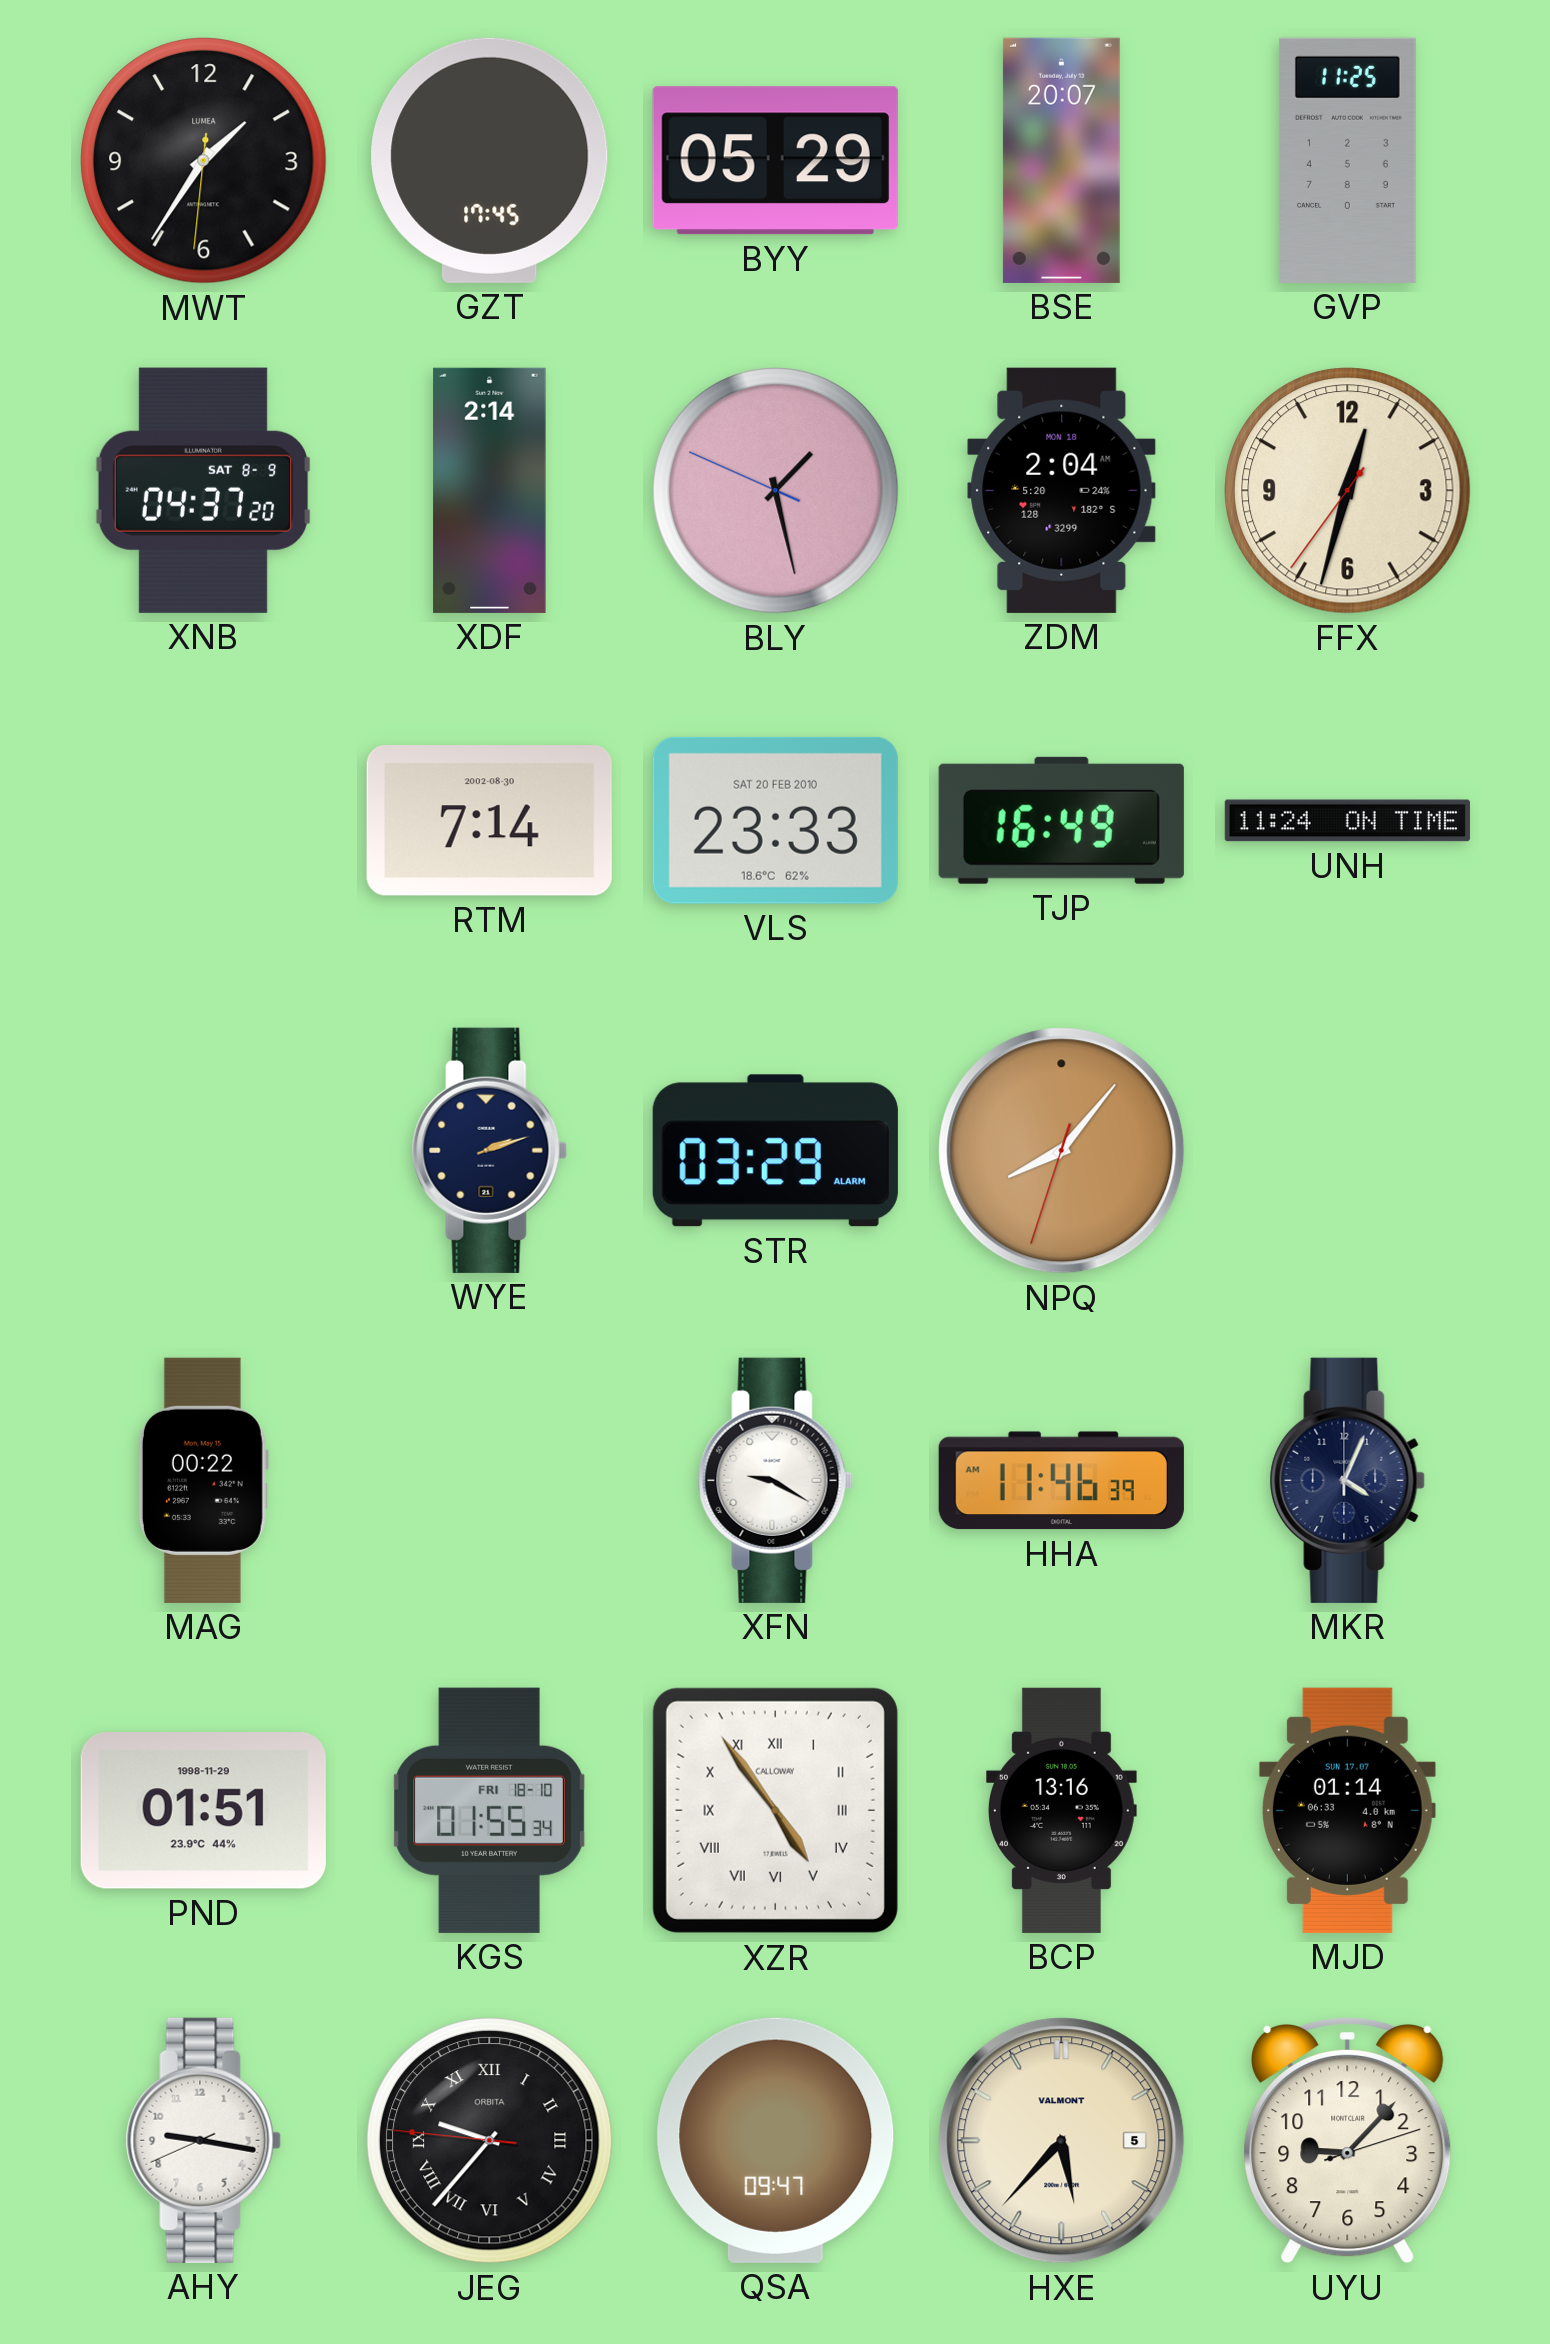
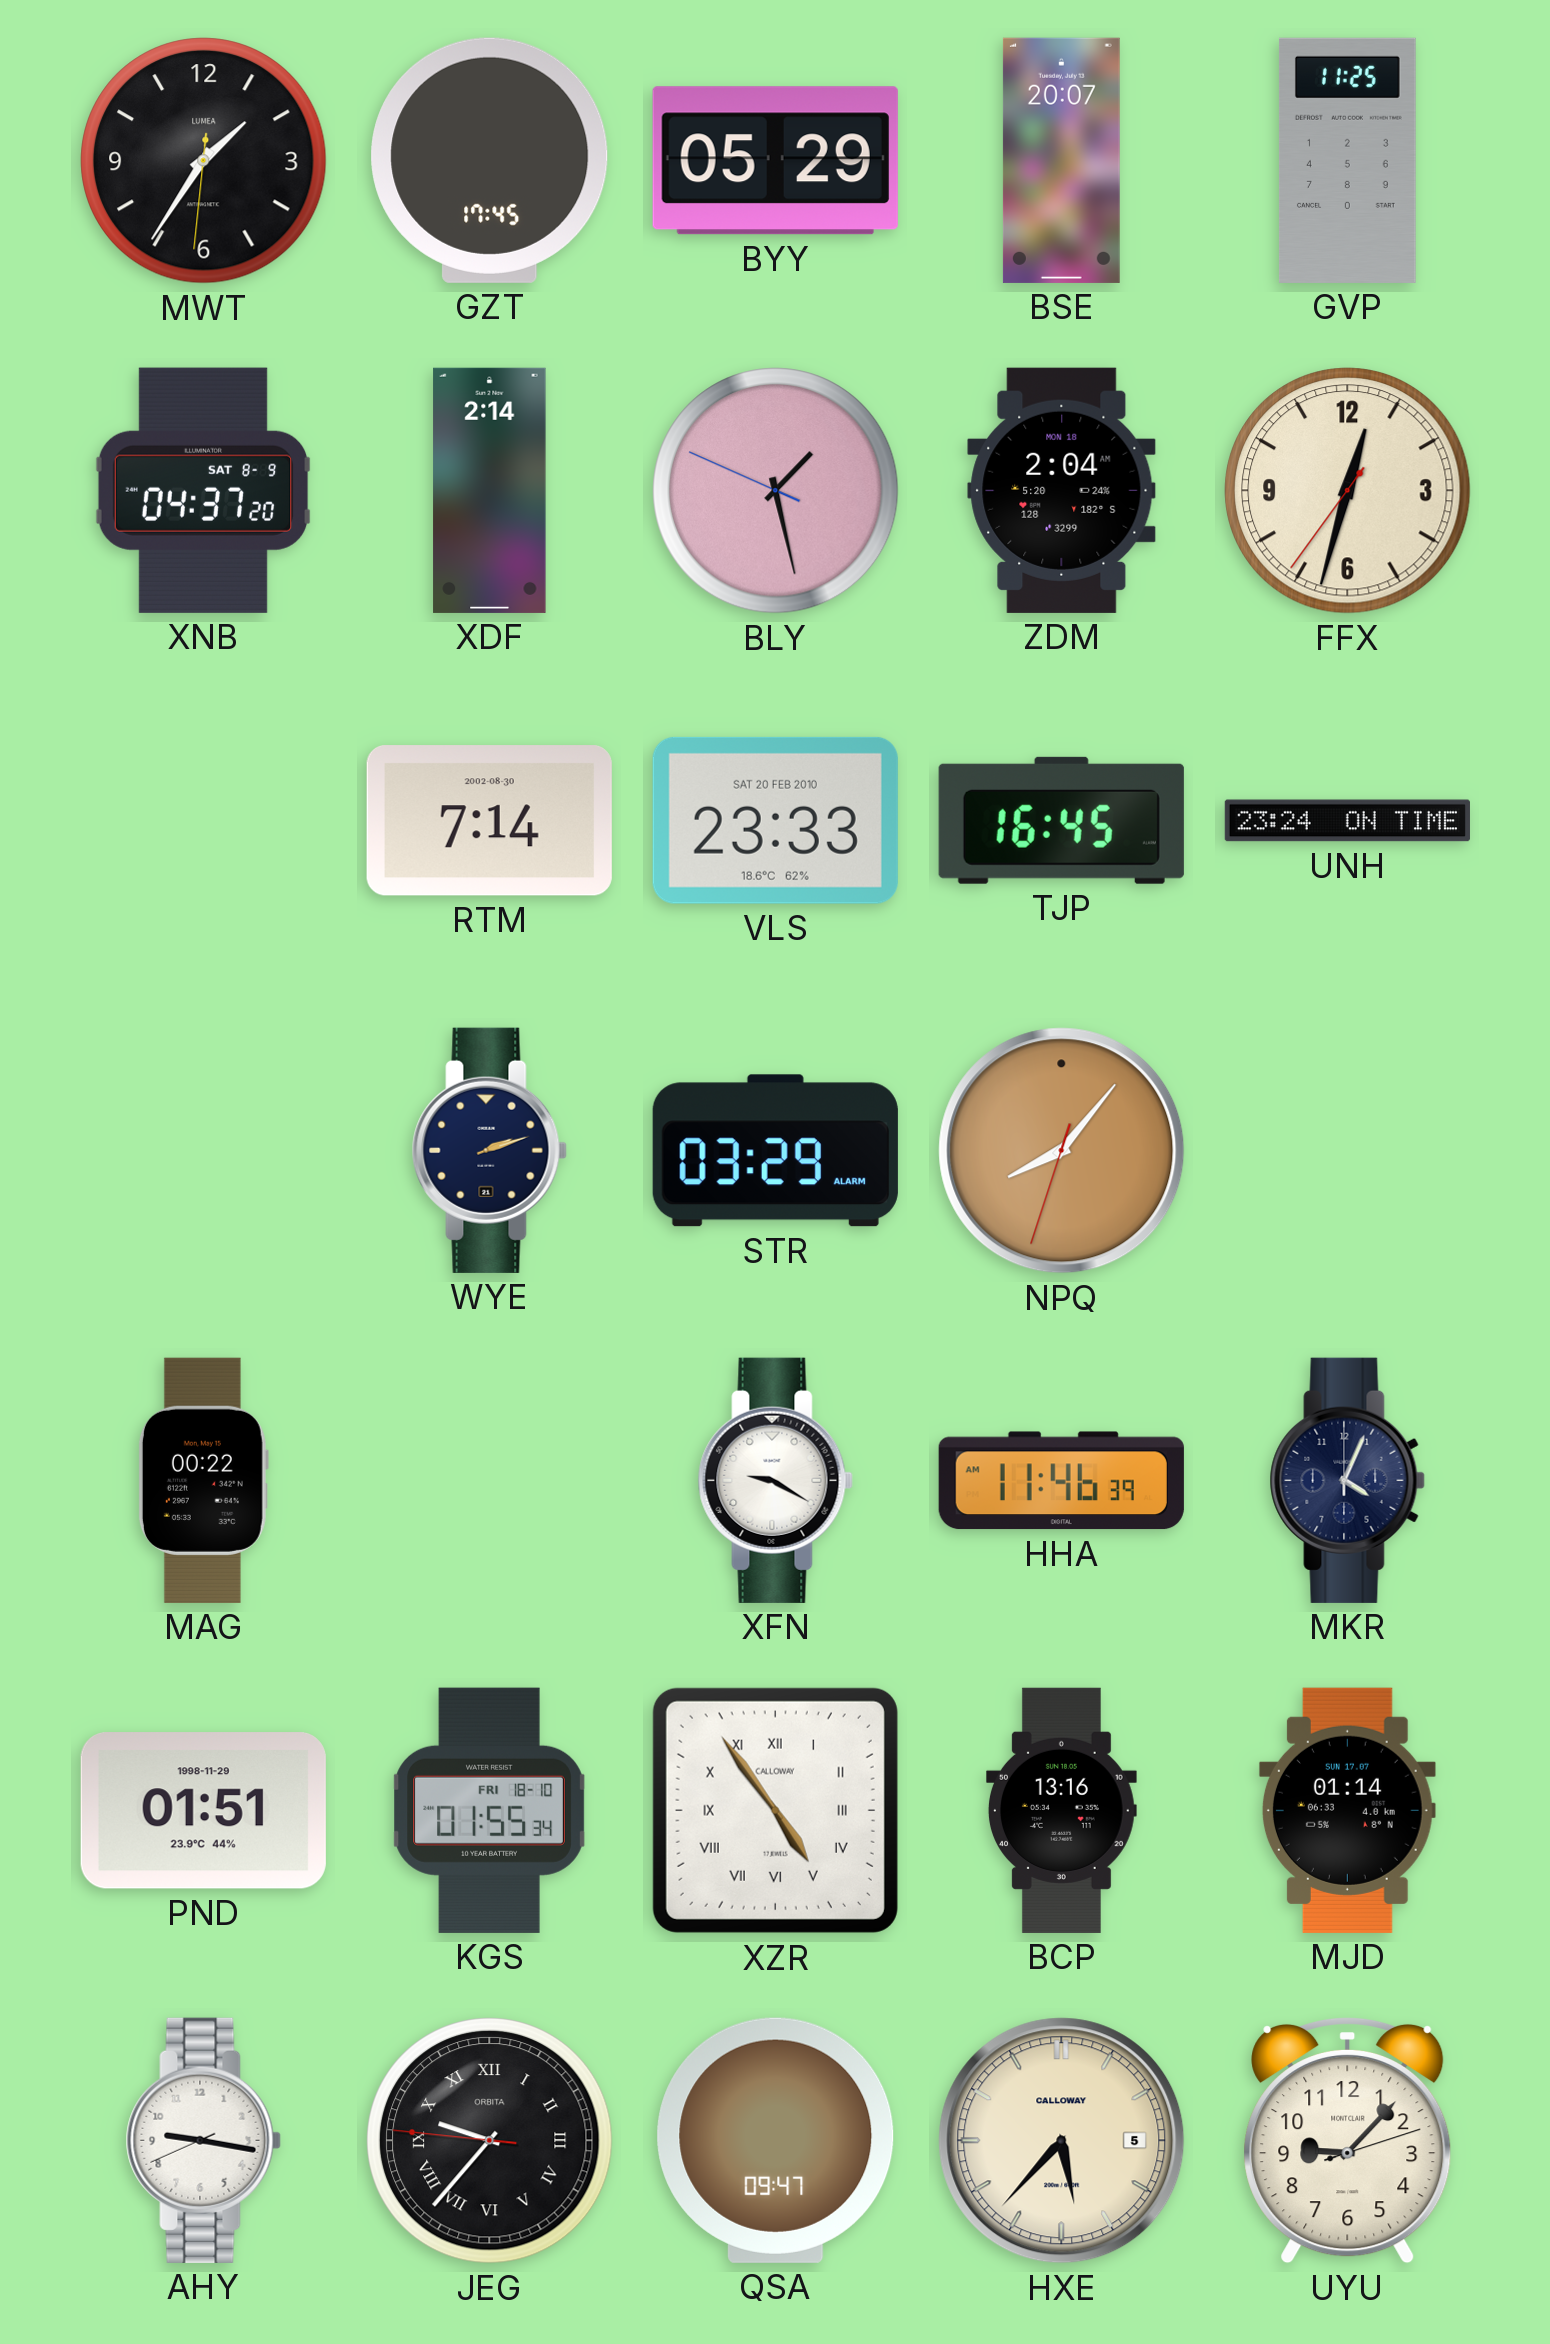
TJP: 16:49 -> 16:45
UNH: 11:24 -> 23:24
HXE brand: VALMONT -> CALLOWAY
